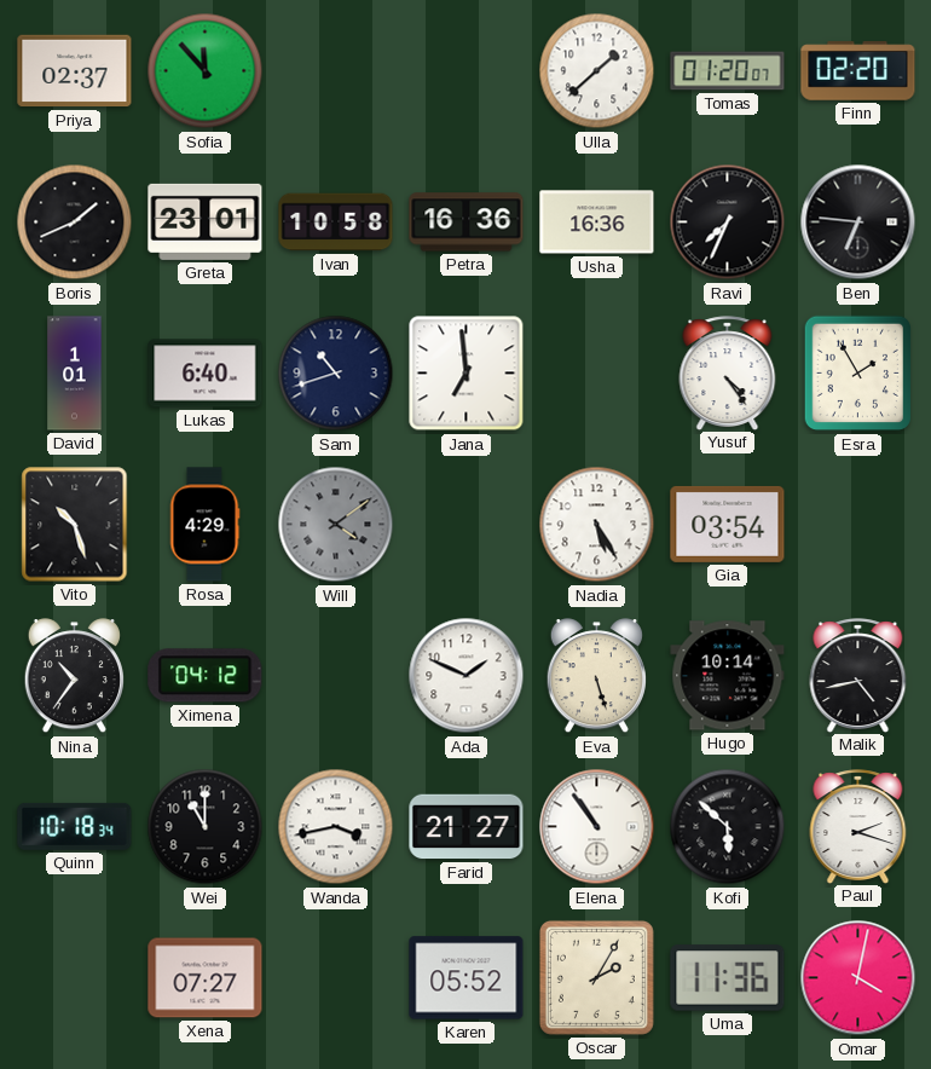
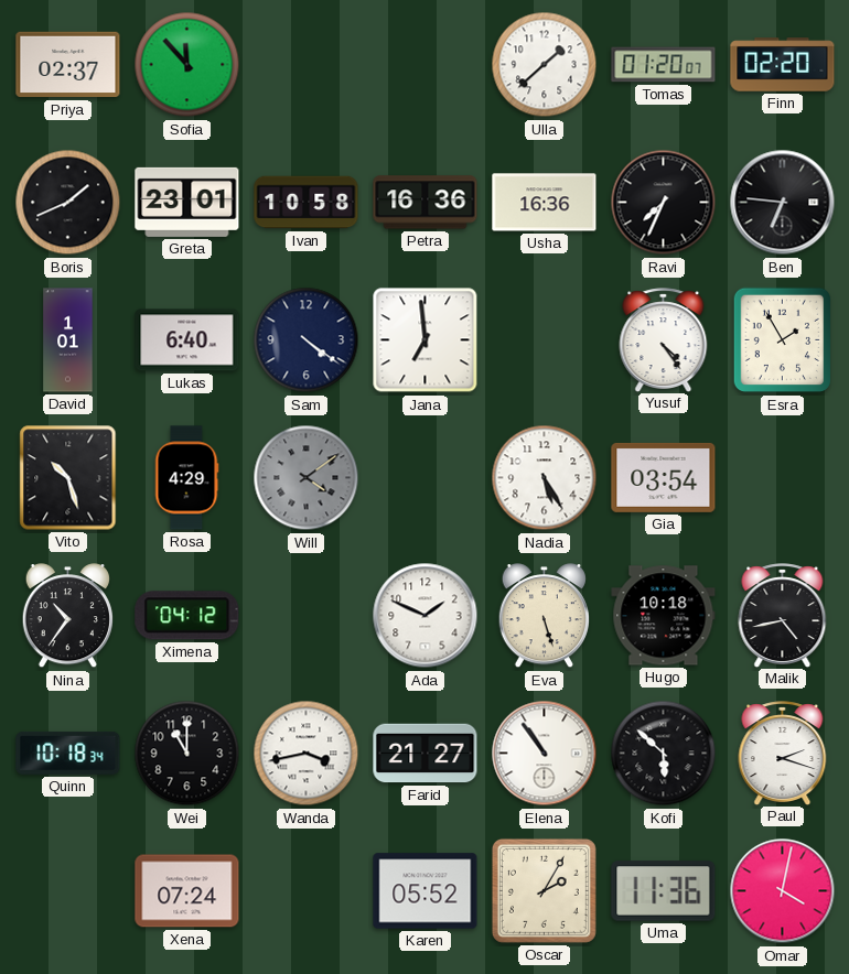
Sam: 10:42 -> 4:21
Hugo: 10:14 -> 10:18
Xena: 07:27 -> 07:24
